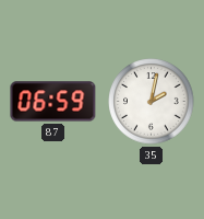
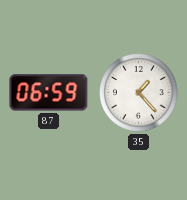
35: 2:02 -> 1:23
